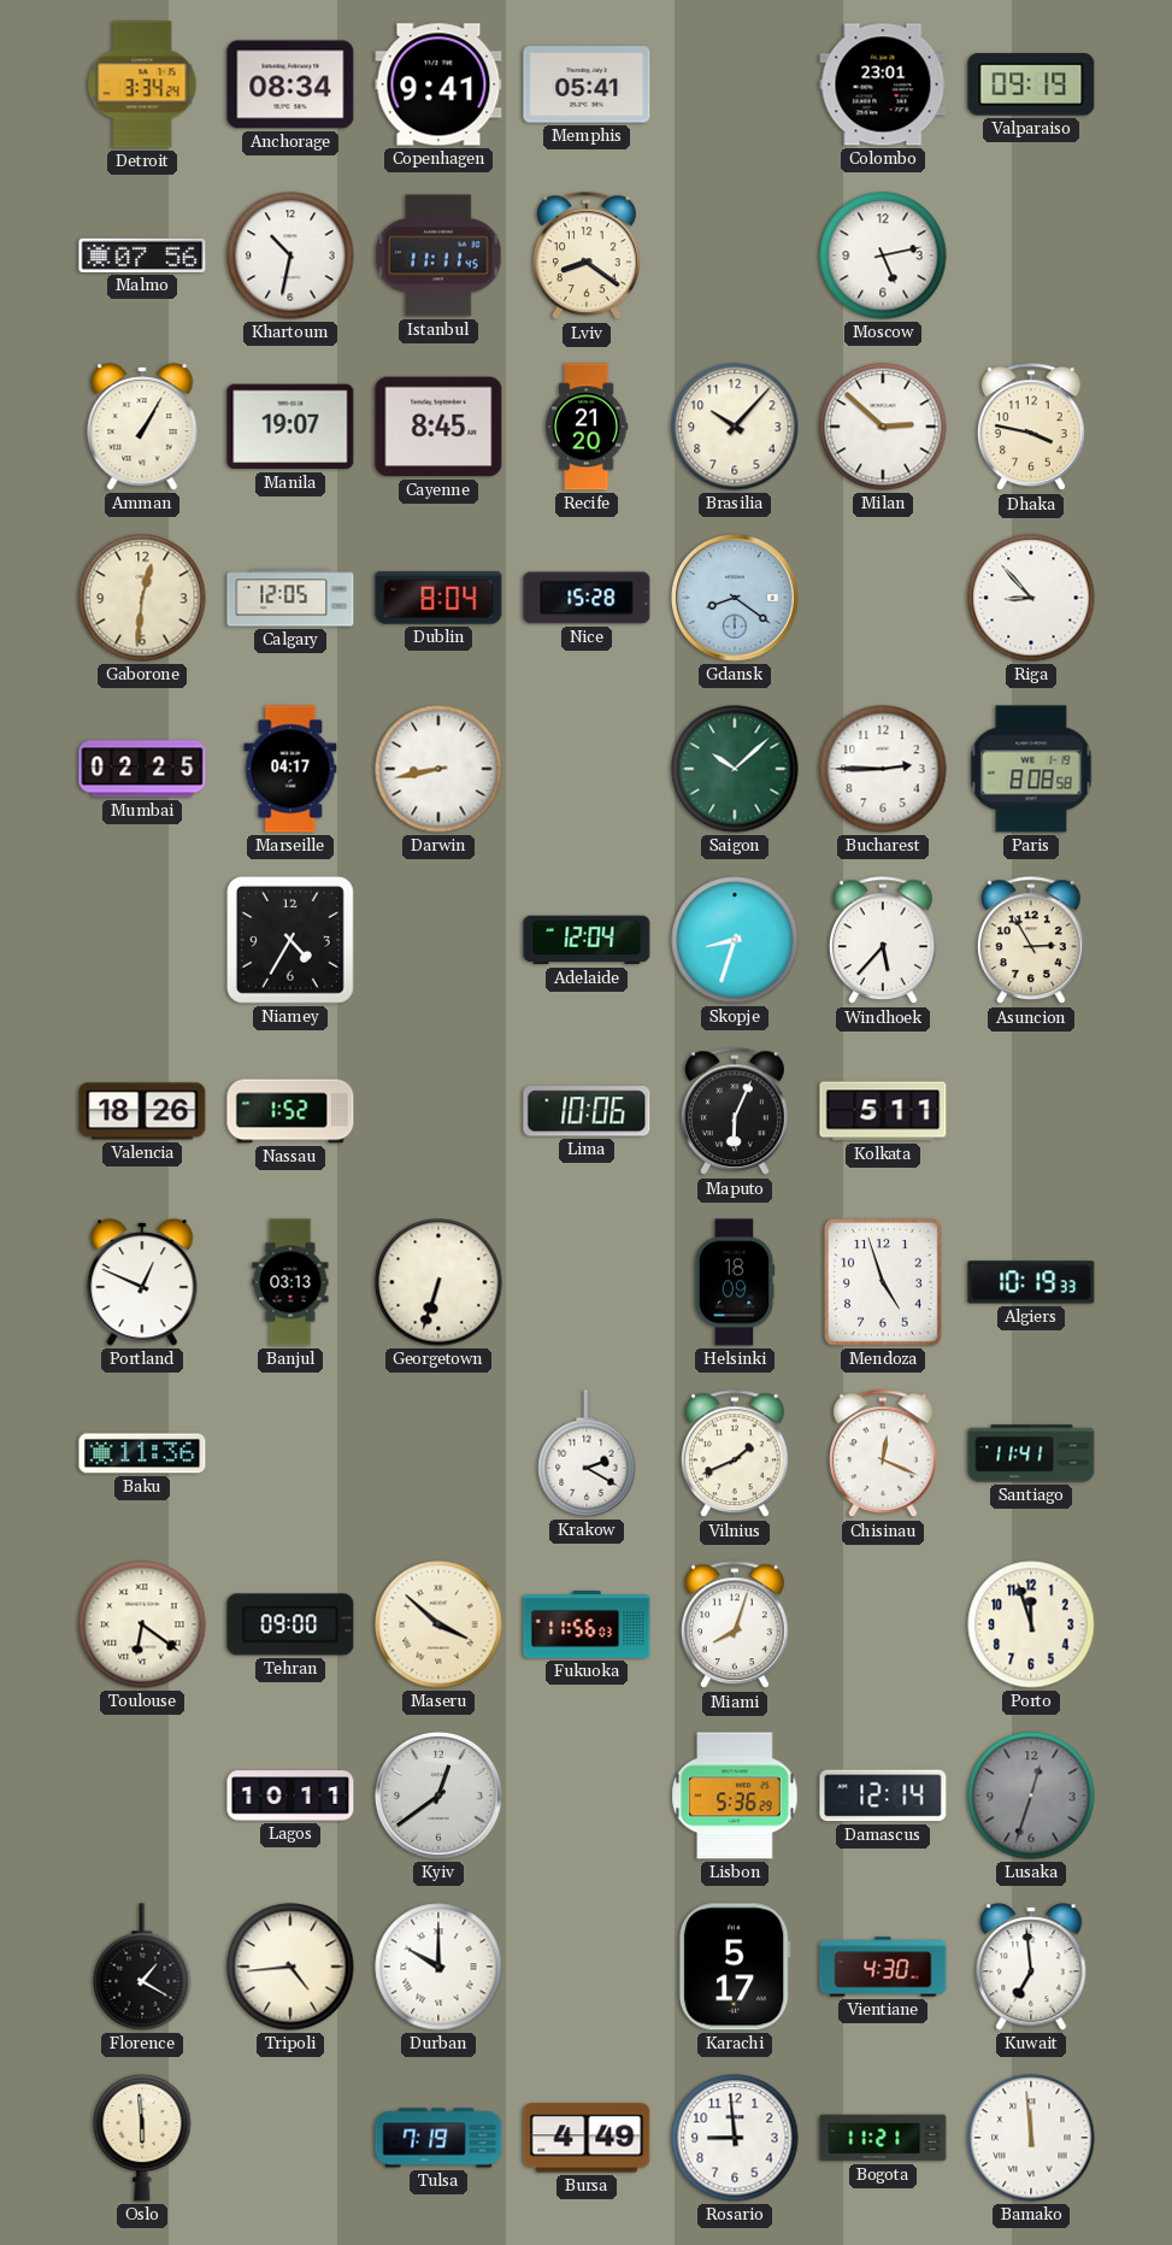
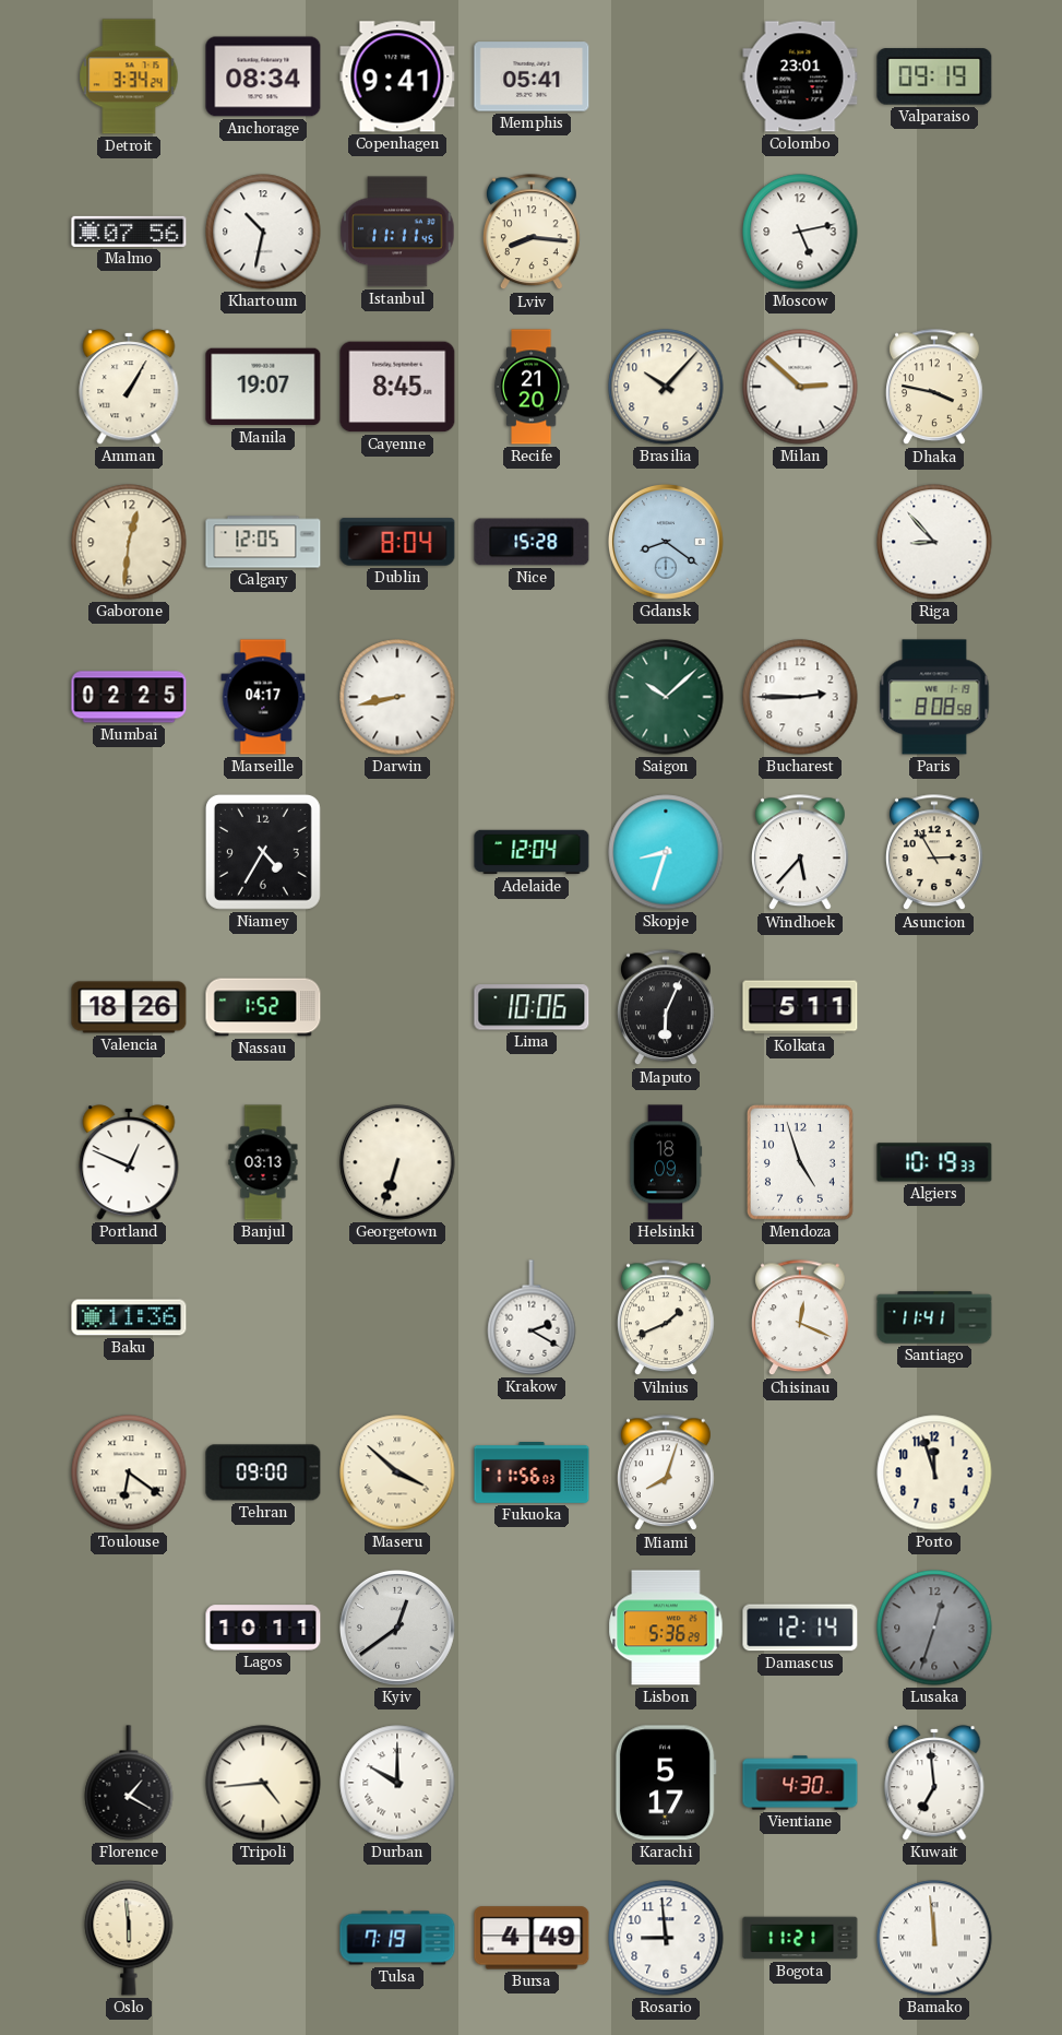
Lviv: 8:21 -> 8:16
